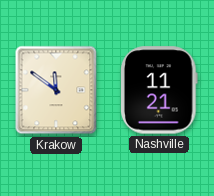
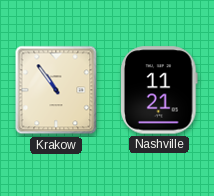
Krakow: 11:51 -> 10:54
